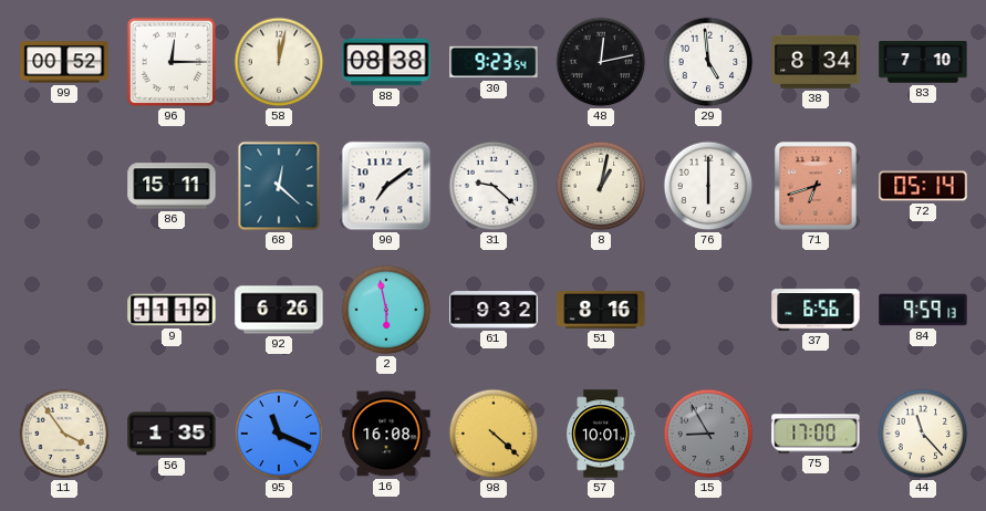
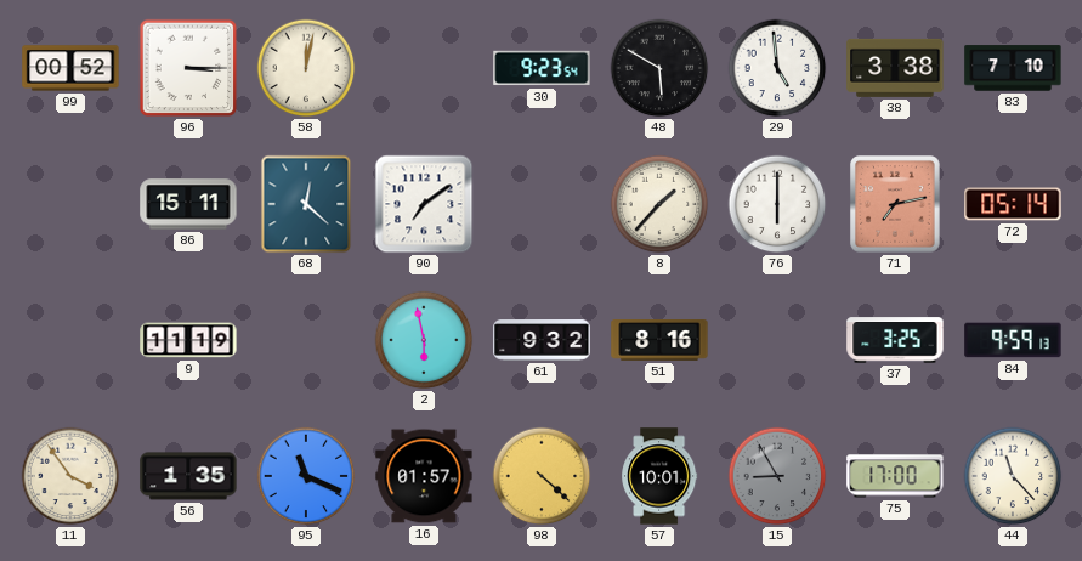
96: 12:15 -> 3:15
88: 08:38 -> none
48: 12:13 -> 5:50
38: 8:34 -> 3:38
31: 9:22 -> none
8: 1:02 -> 1:37
71: 6:42 -> 7:13
92: 6:26 -> none
37: 6:56 -> 3:25
16: 16:08 -> 01:57
